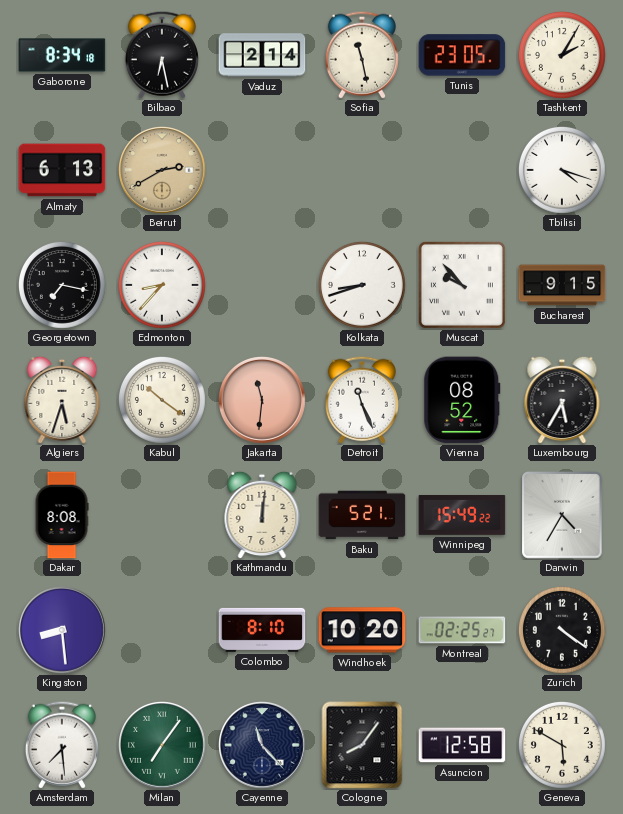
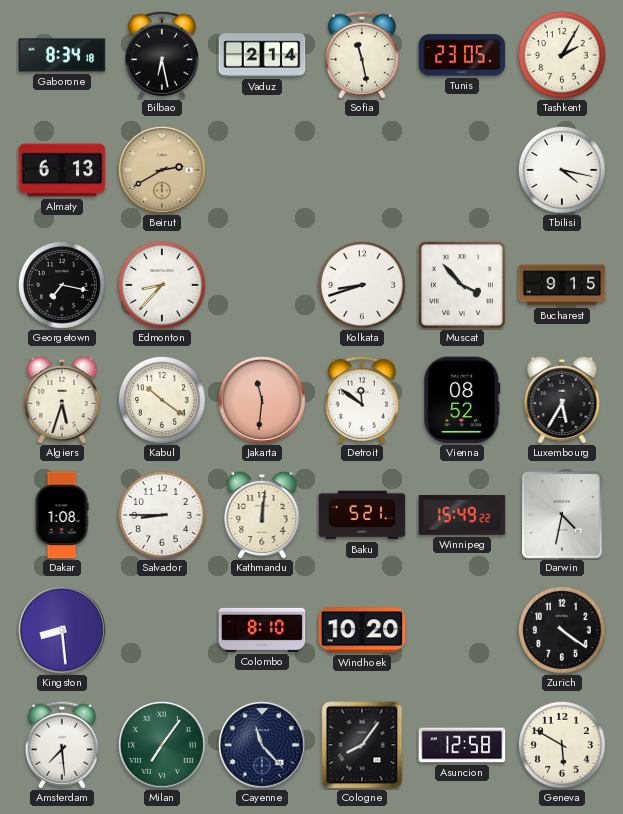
Tbilisi: 4:18 -> 4:17
Muscat: 9:53 -> 3:53
Detroit: 11:26 -> 11:51
Dakar: 8:08 -> 1:08
Salvador: none -> 8:45
Darwin: 4:35 -> 4:32
Montreal: 02:25 -> none
